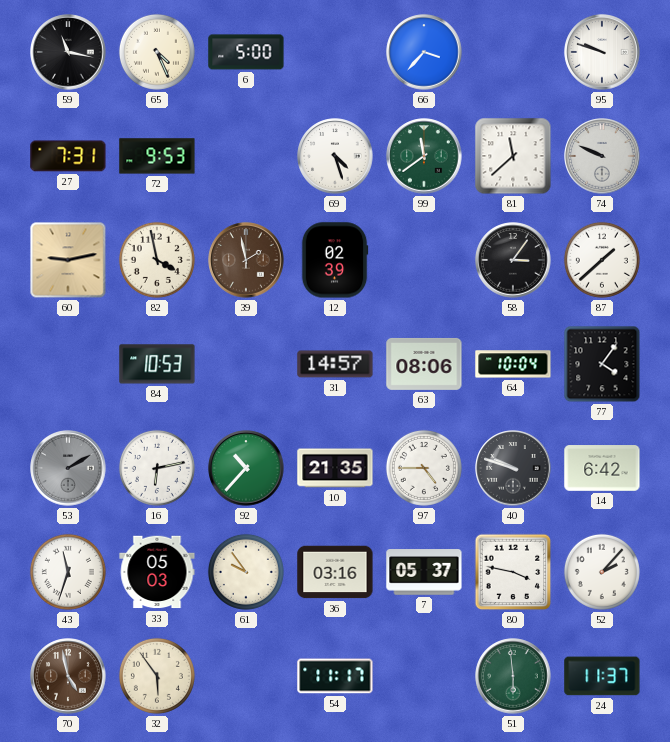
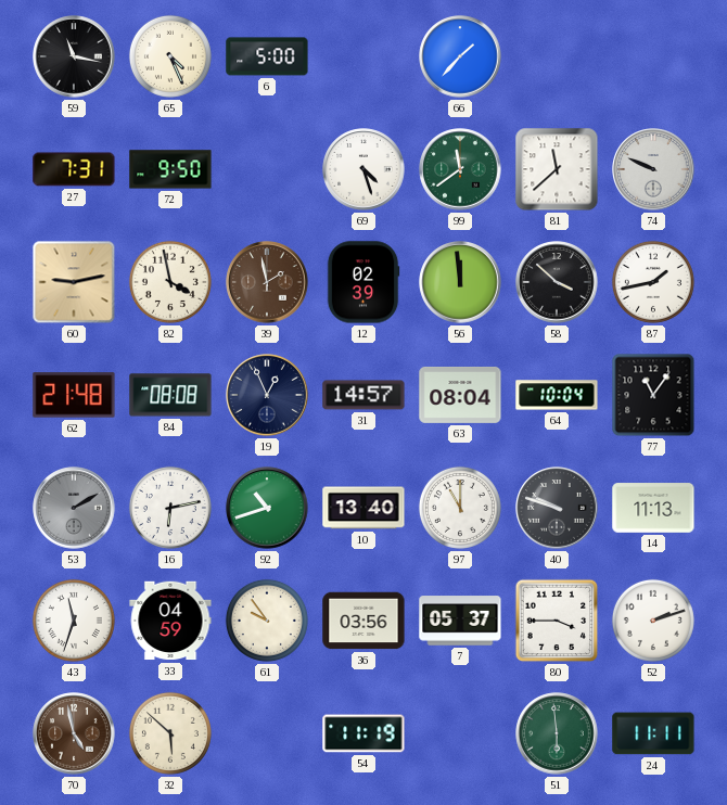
66: 3:37 -> 1:37
95: 9:48 -> none
72: 9:53 -> 9:50
56: none -> 11:59
58: 3:06 -> 3:52
87: 1:38 -> 1:43
62: none -> 21:48
84: 10:53 -> 08:08
19: none -> 12:56
63: 08:06 -> 08:04
77: 4:06 -> 11:06
92: 10:37 -> 10:42
10: 21:35 -> 13:40
97: 4:45 -> 11:00
14: 6:42 -> 11:13
33: 05:03 -> 04:59
36: 03:16 -> 03:56
80: 3:47 -> 3:45
52: 2:07 -> 2:12
32: 5:54 -> 5:52
54: 11:17 -> 11:19
24: 11:37 -> 11:11
